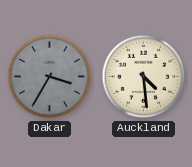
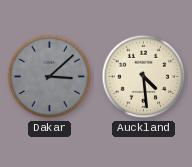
Dakar: 3:35 -> 3:08
